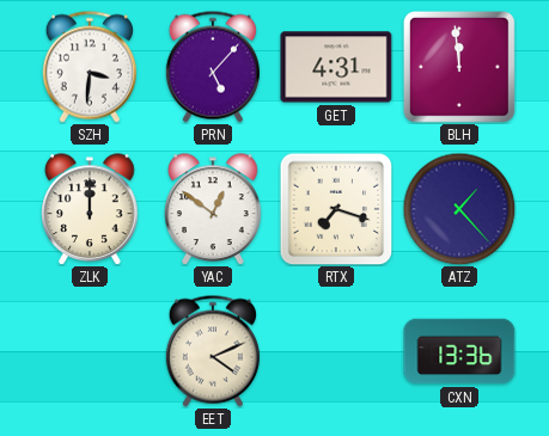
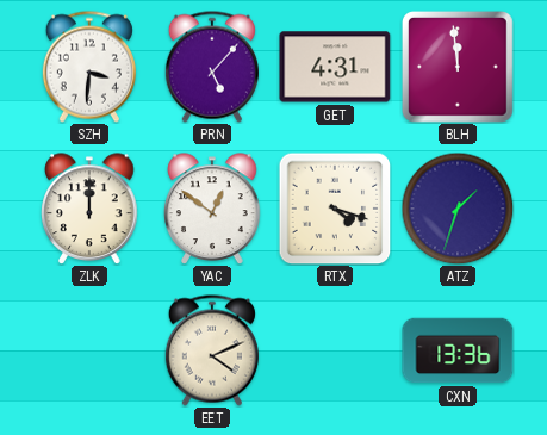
RTX: 7:18 -> 4:18
ATZ: 1:23 -> 1:33
